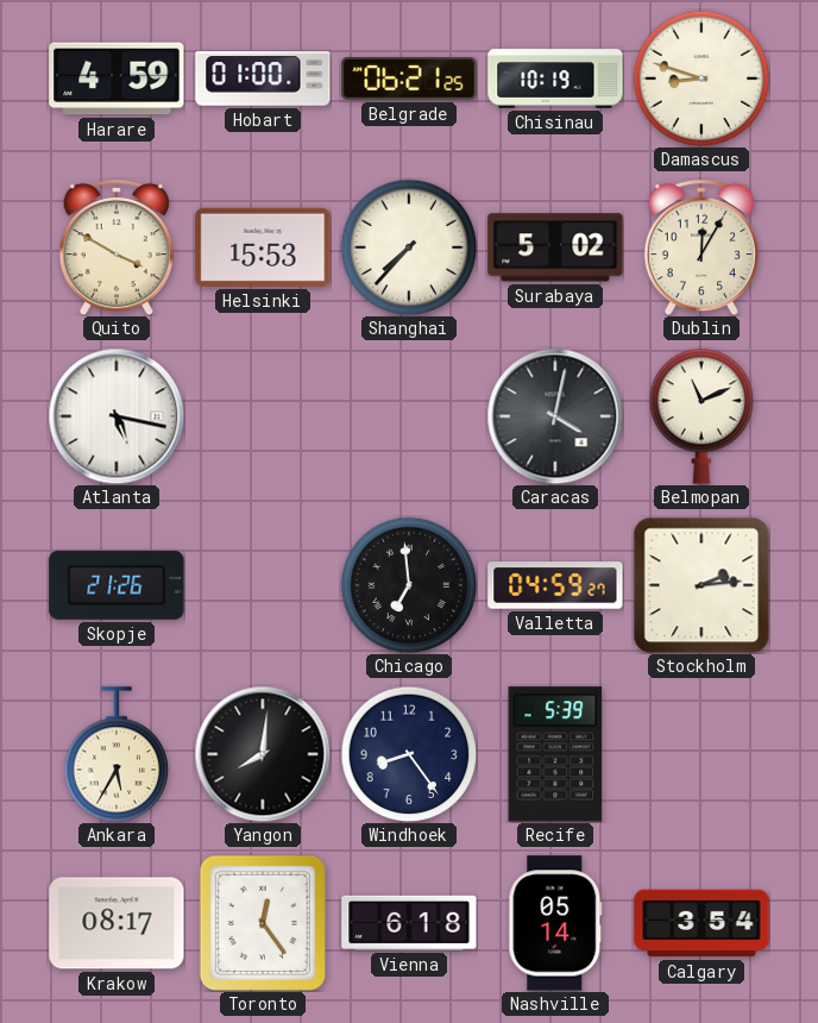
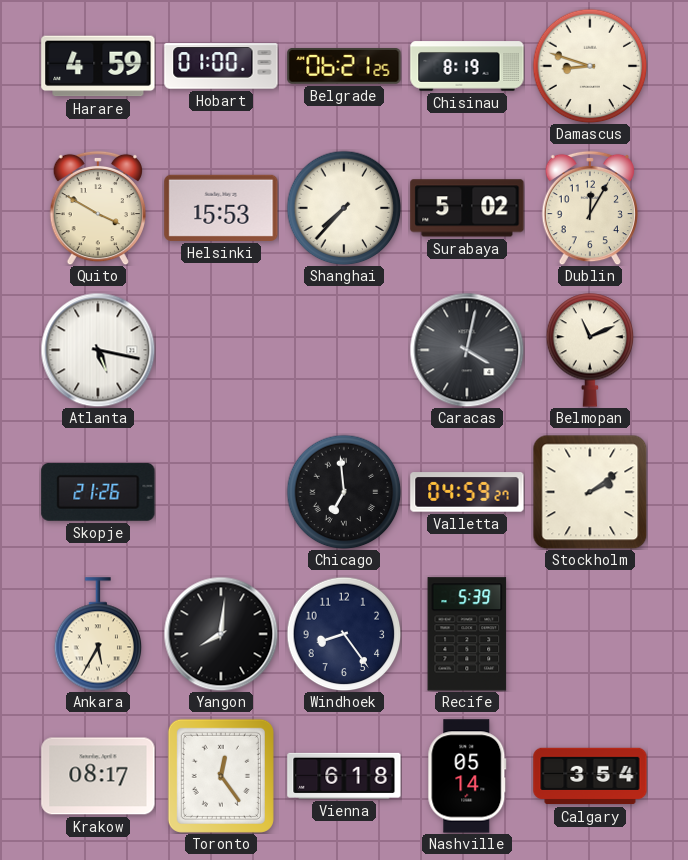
Chisinau: 10:19 -> 8:19
Stockholm: 2:14 -> 2:09
